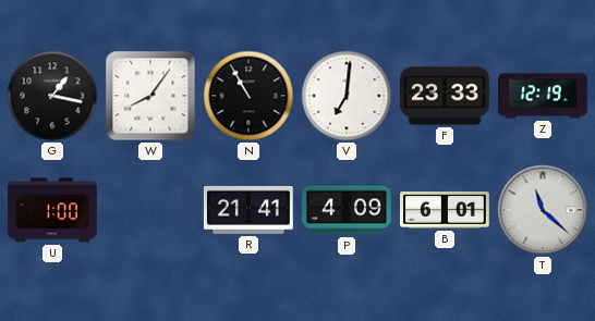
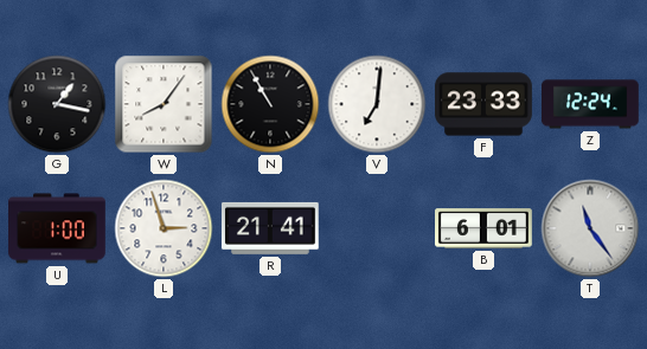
Z: 12:19 -> 12:24
L: none -> 2:57
P: 4:09 -> none
T: 11:22 -> 11:24
